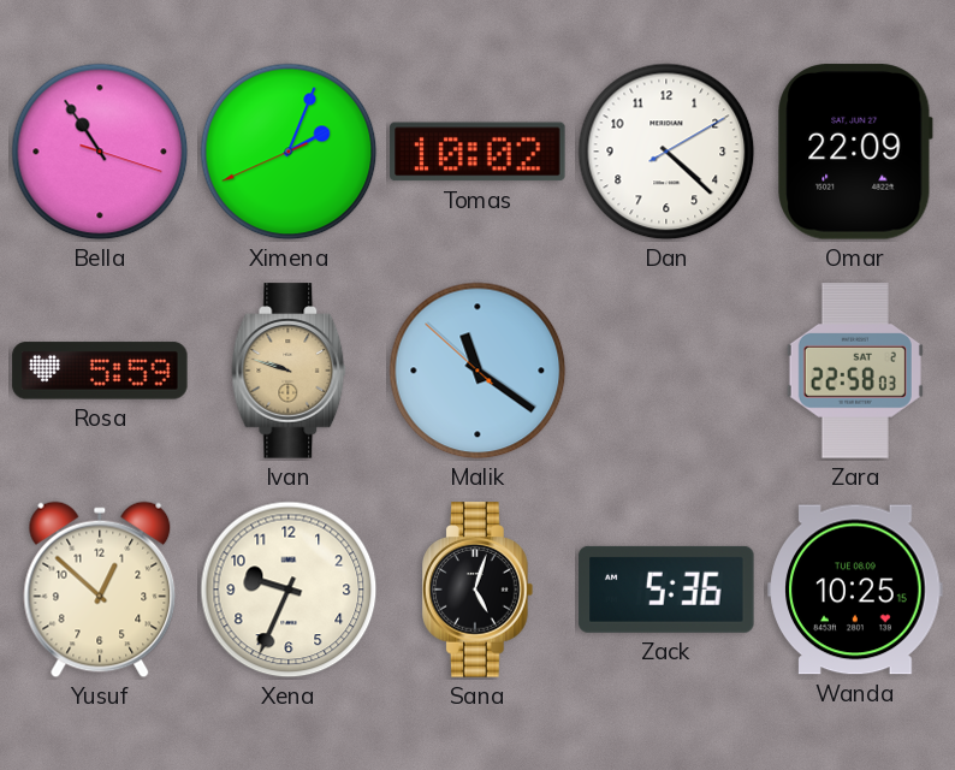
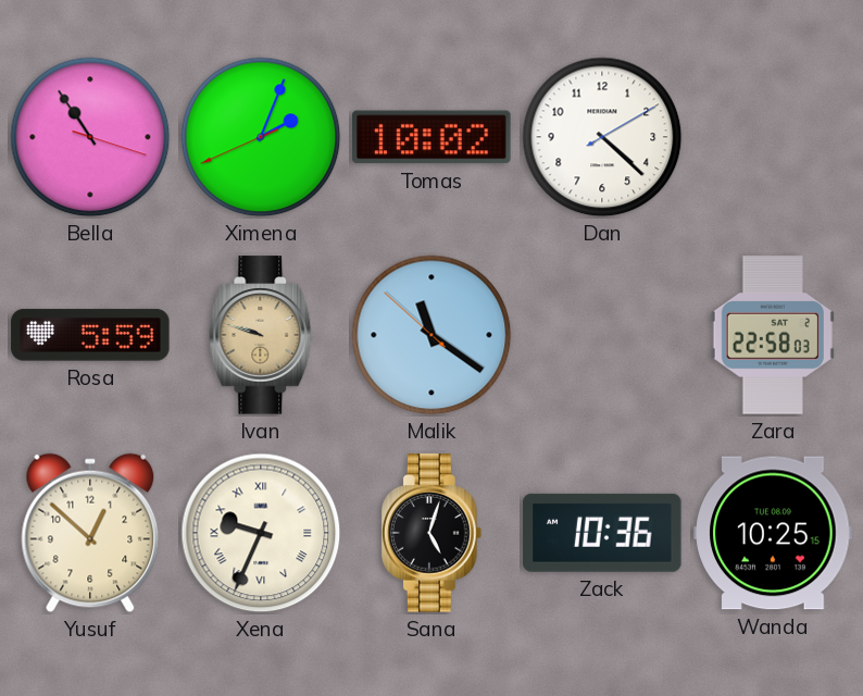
Omar: 22:09 -> none
Xena numerals: Arabic -> Roman
Zack: 5:36 -> 10:36
